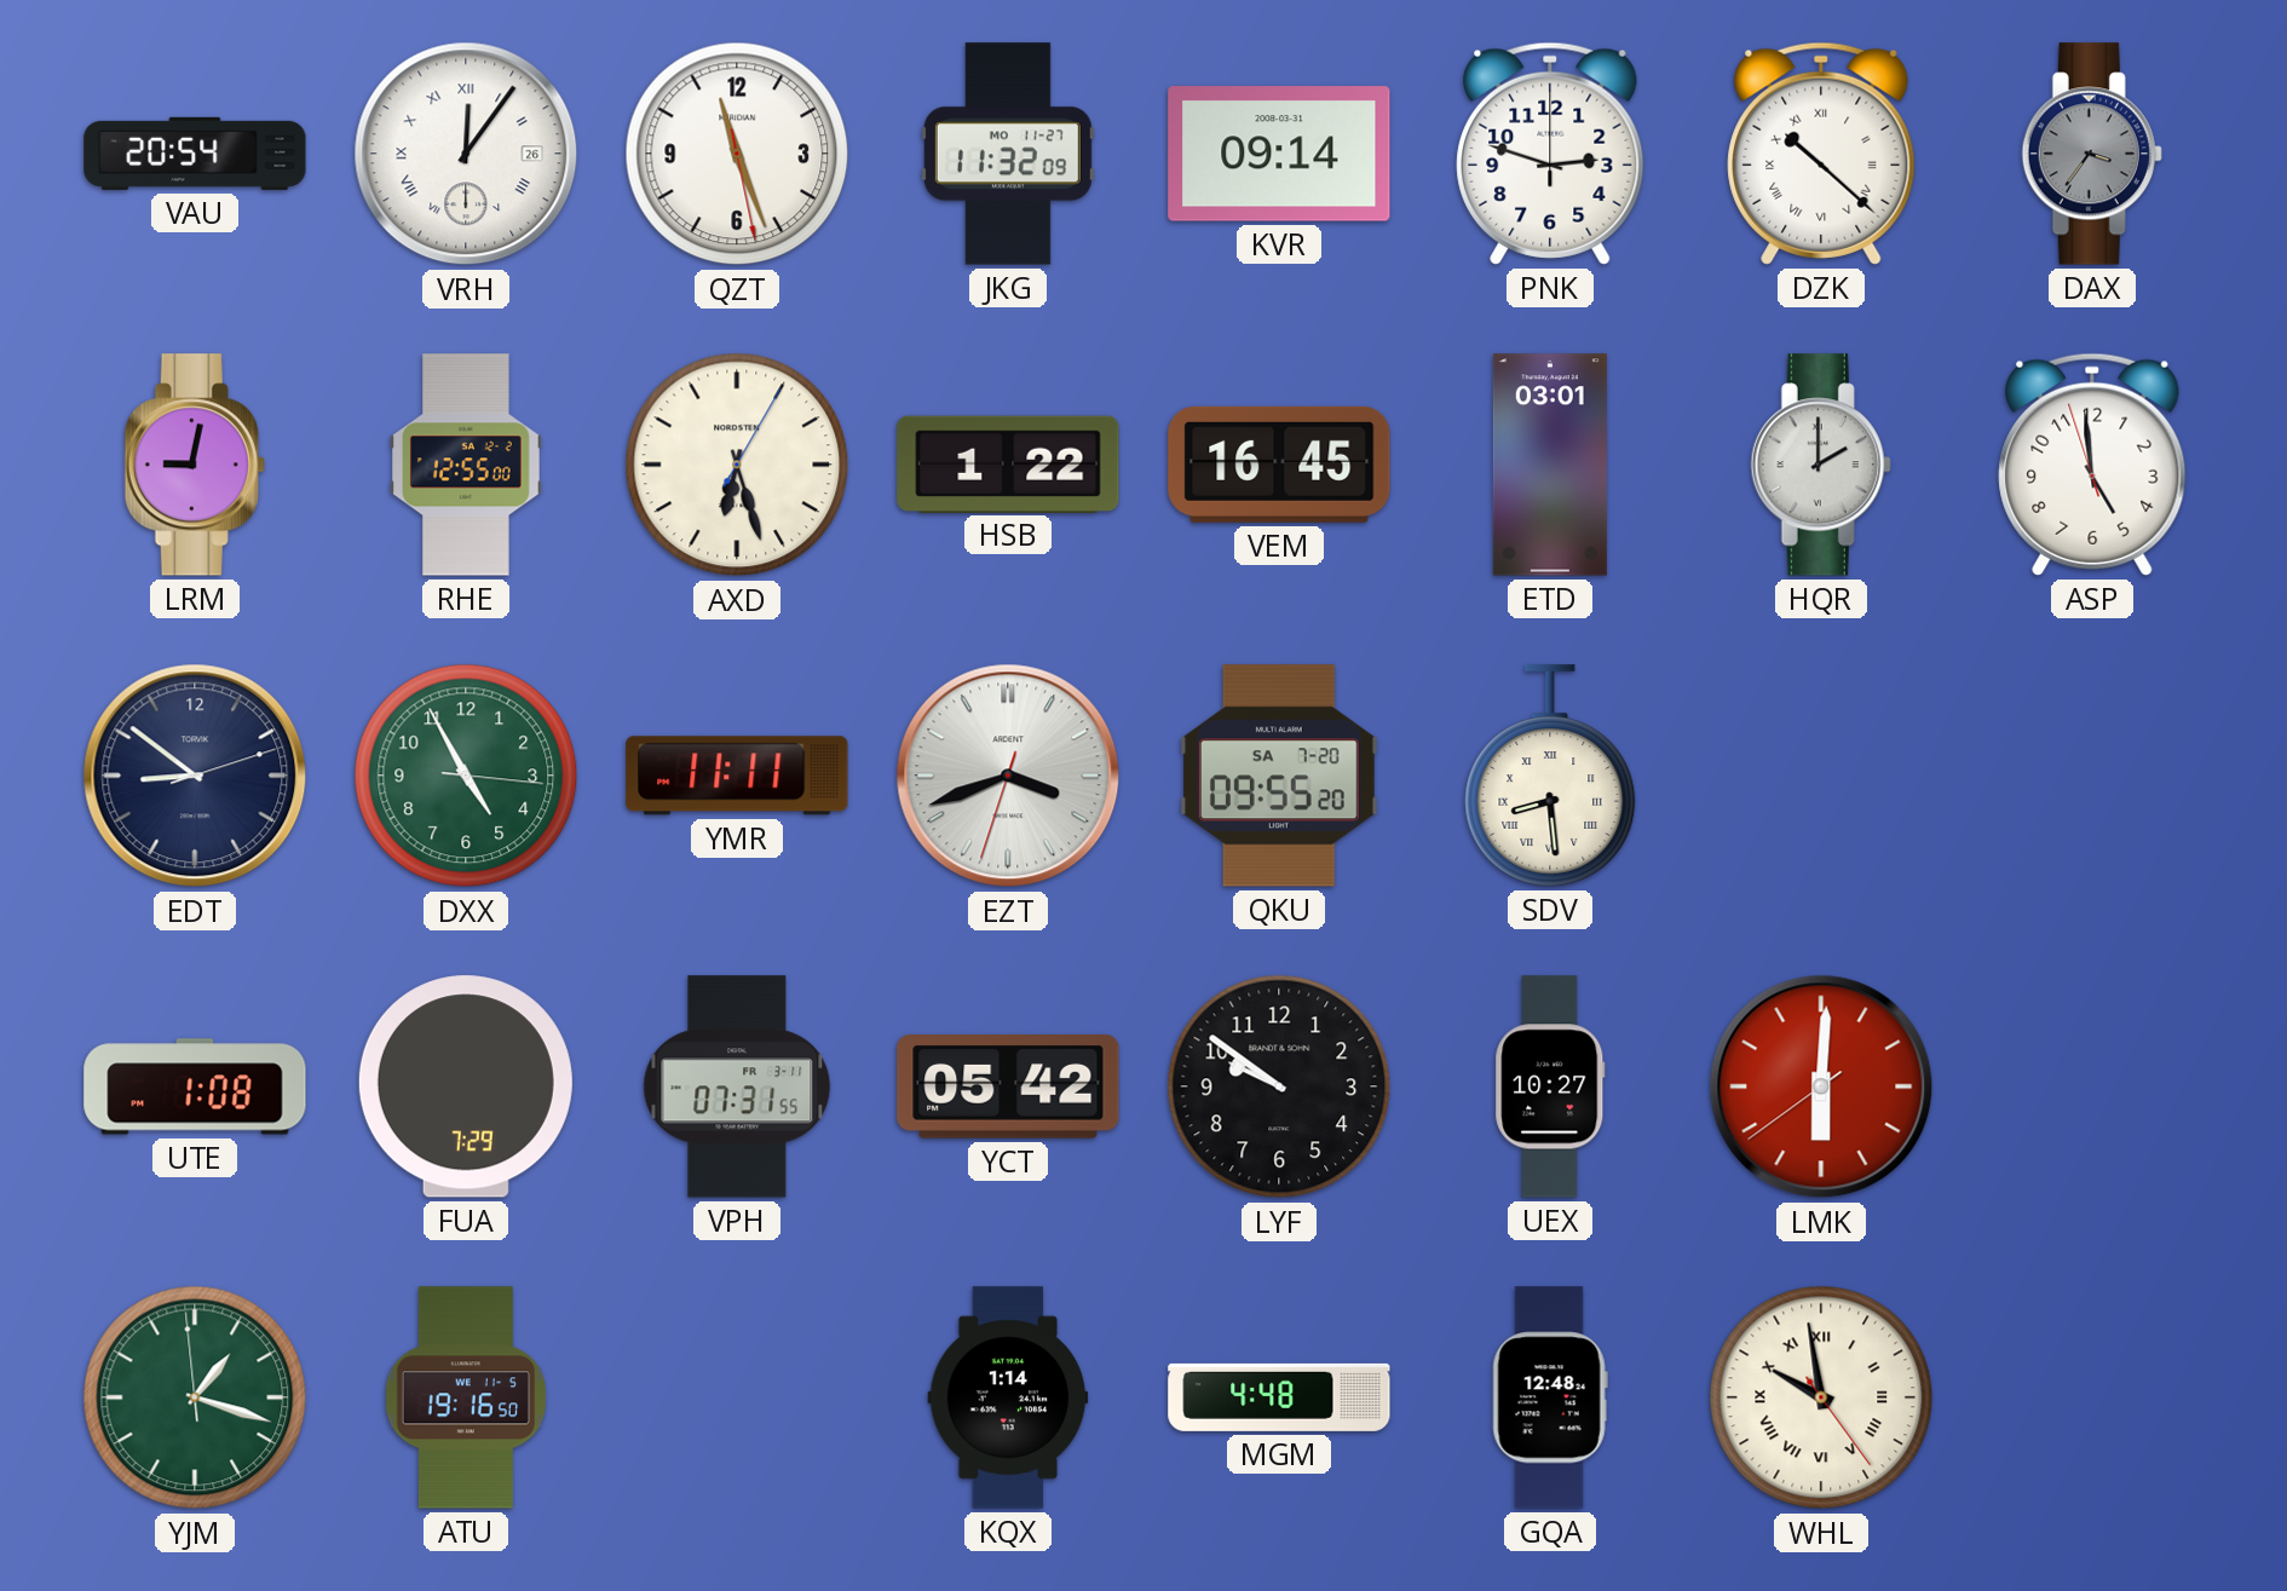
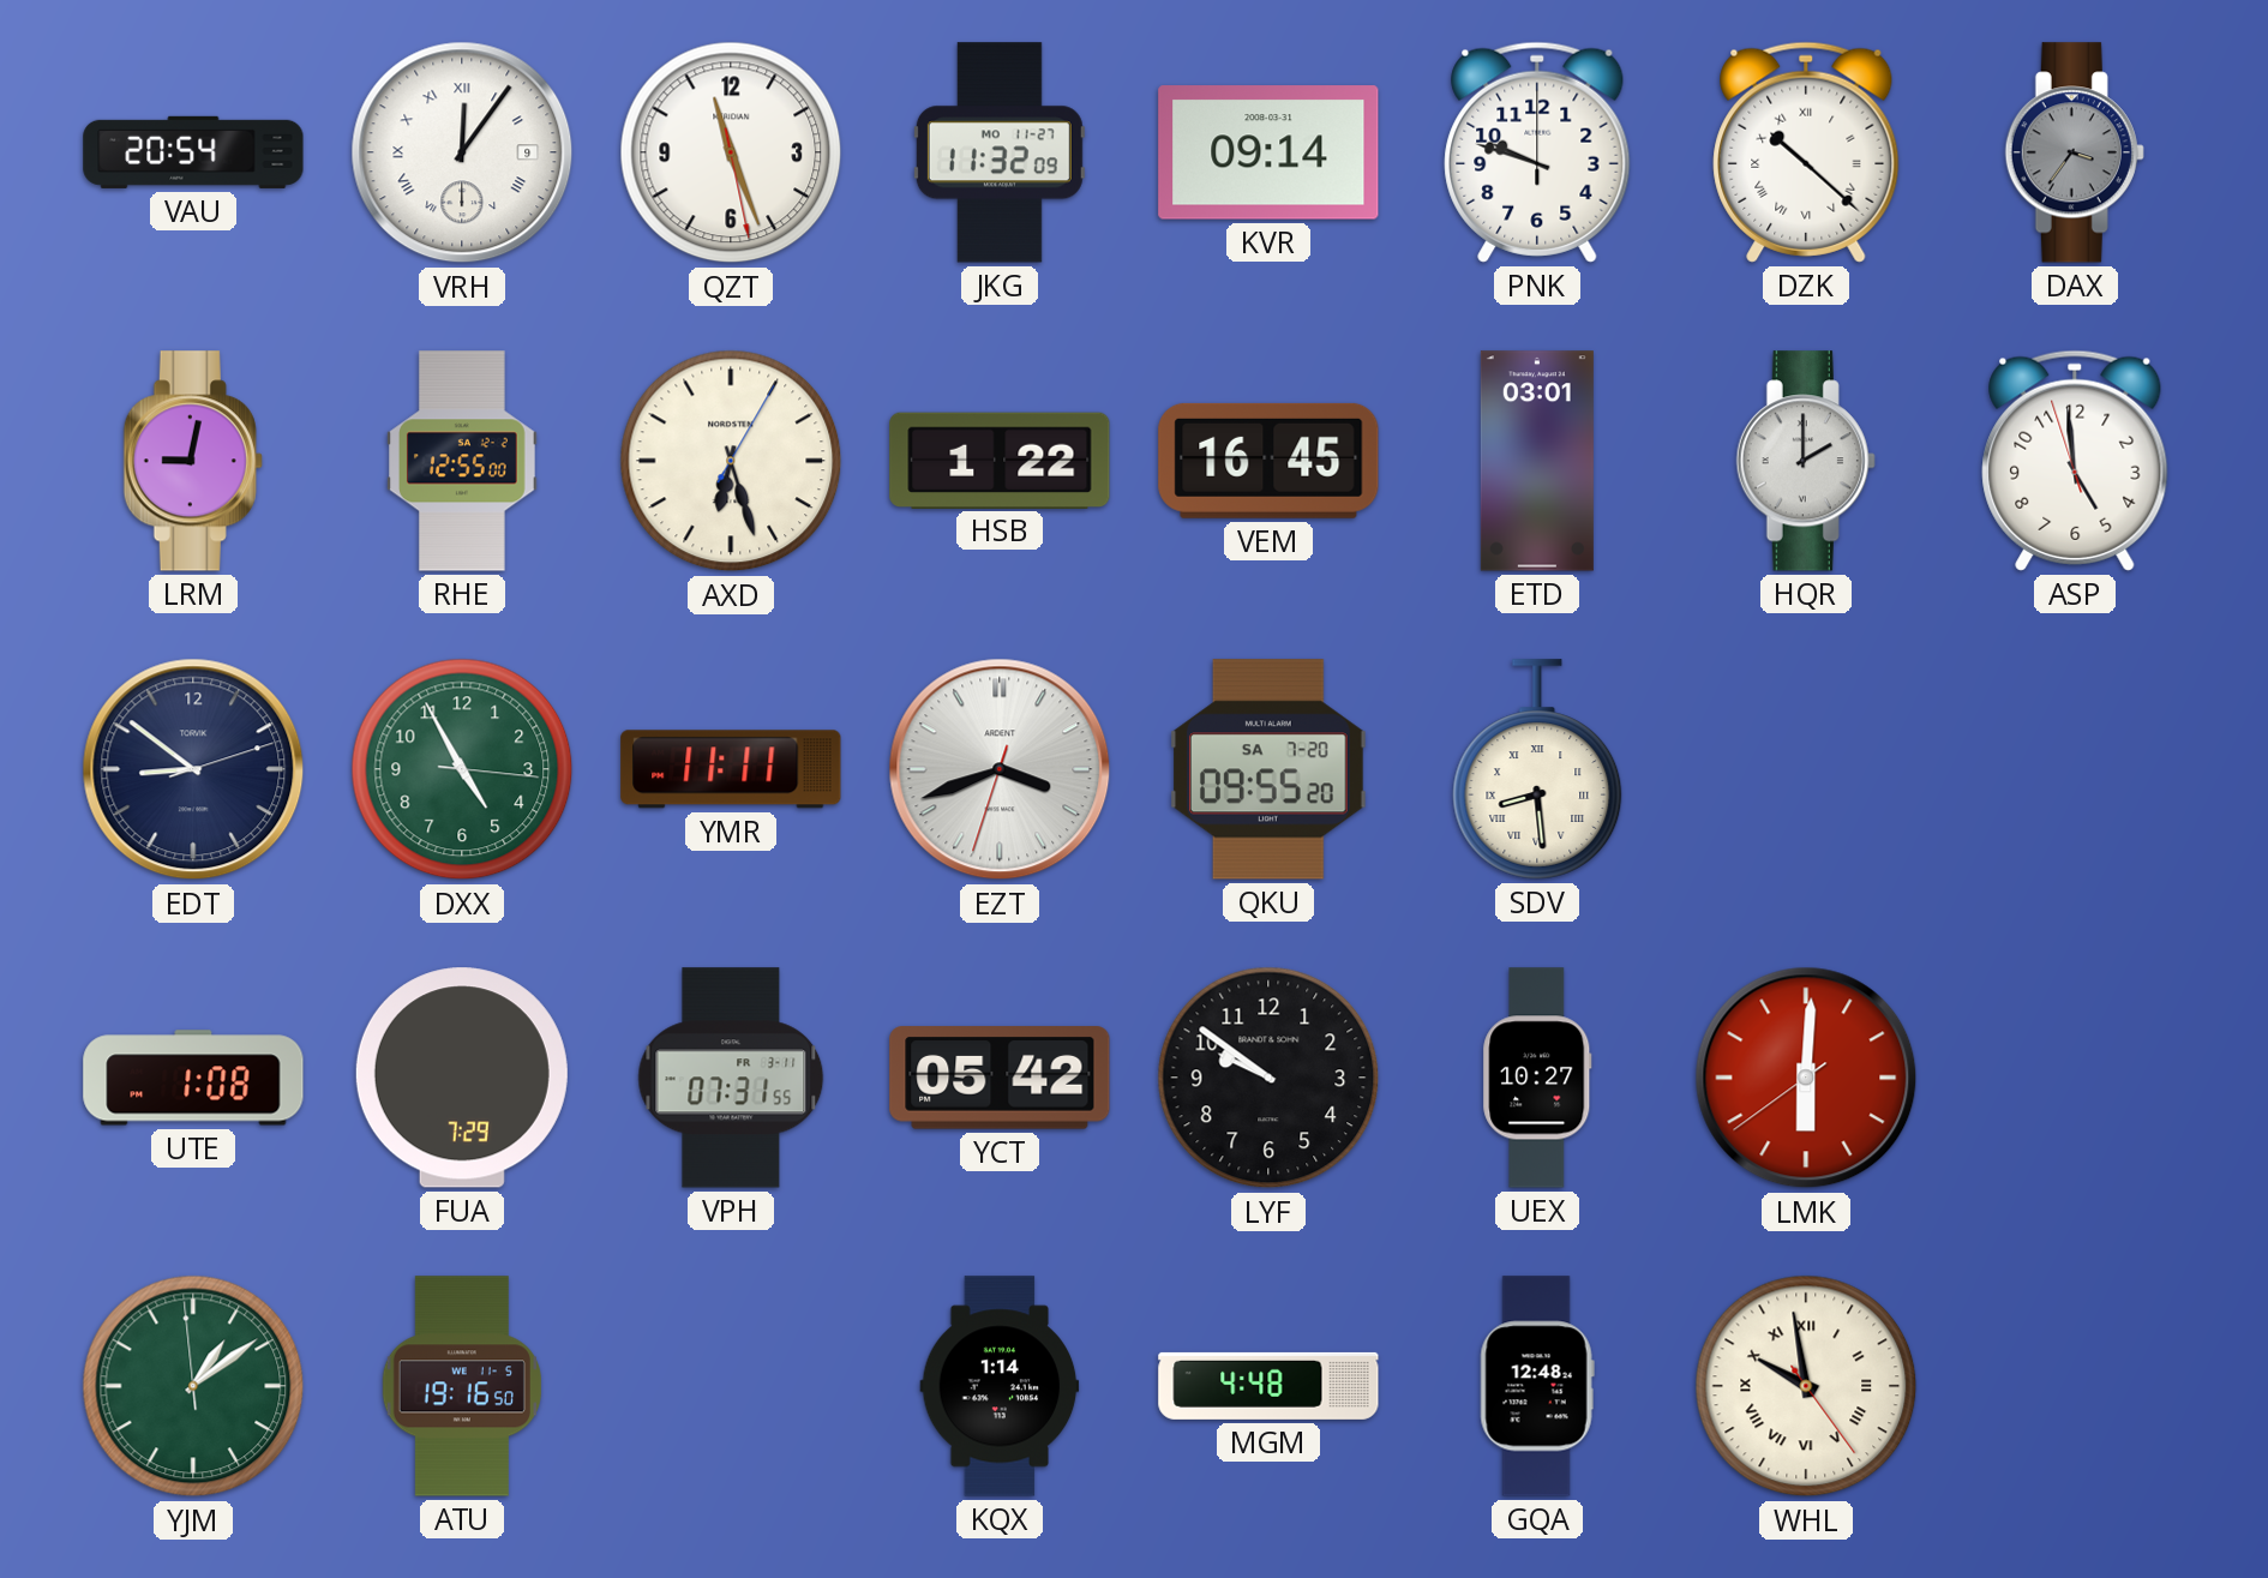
VRH date: 26 -> 9
PNK: 2:48 -> 9:48
YJM: 1:17 -> 1:08
